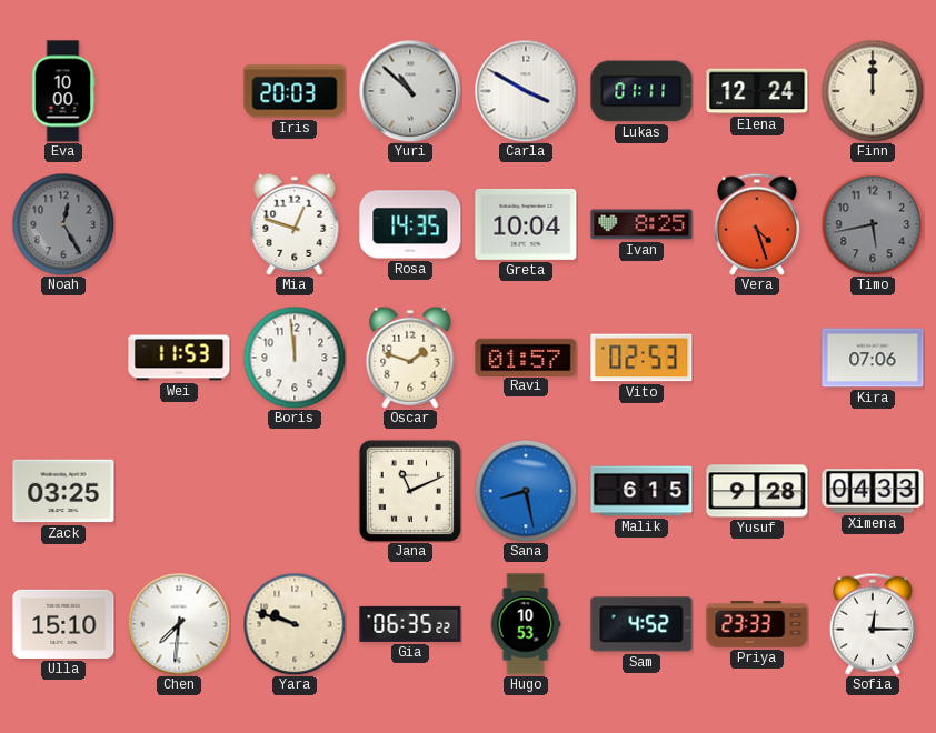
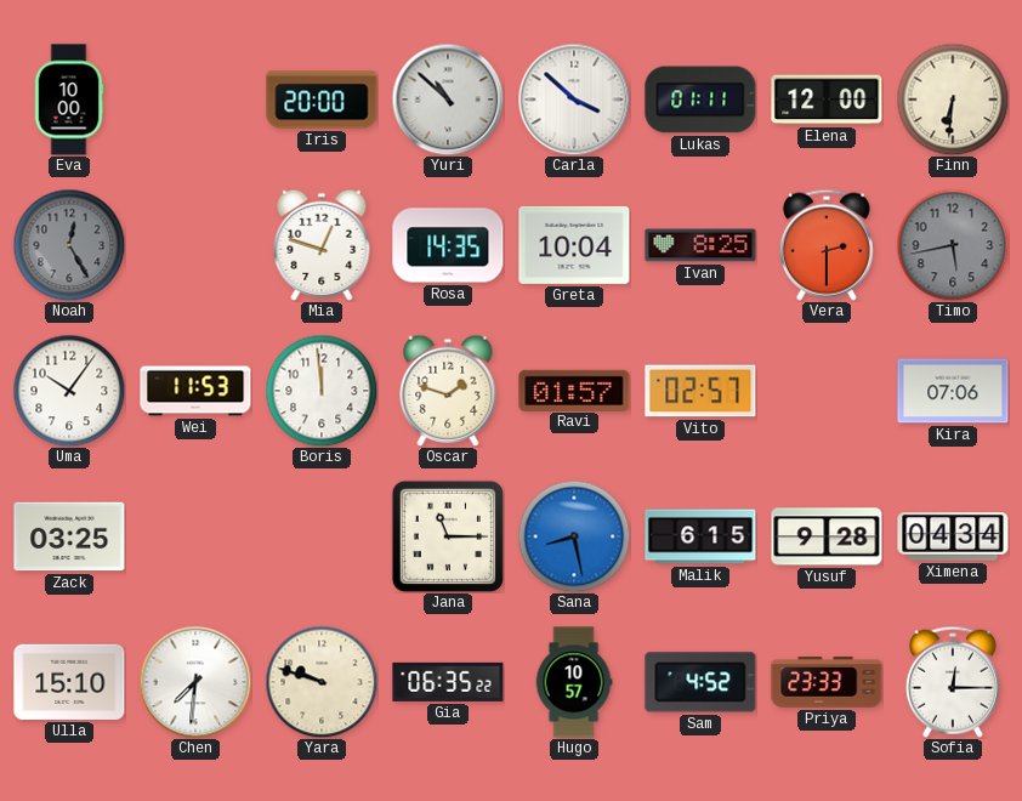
Iris: 20:03 -> 20:00
Carla: 3:50 -> 3:52
Elena: 12:24 -> 12:00
Finn: 12:00 -> 6:31
Vera: 4:27 -> 2:30
Uma: none -> 10:06
Vito: 02:53 -> 02:57
Jana: 11:11 -> 11:15
Ximena: 04:33 -> 04:34
Hugo: 10:53 -> 10:57
